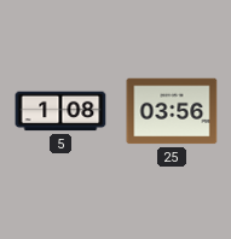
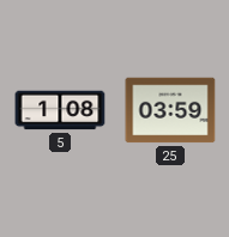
25: 03:56 -> 03:59
